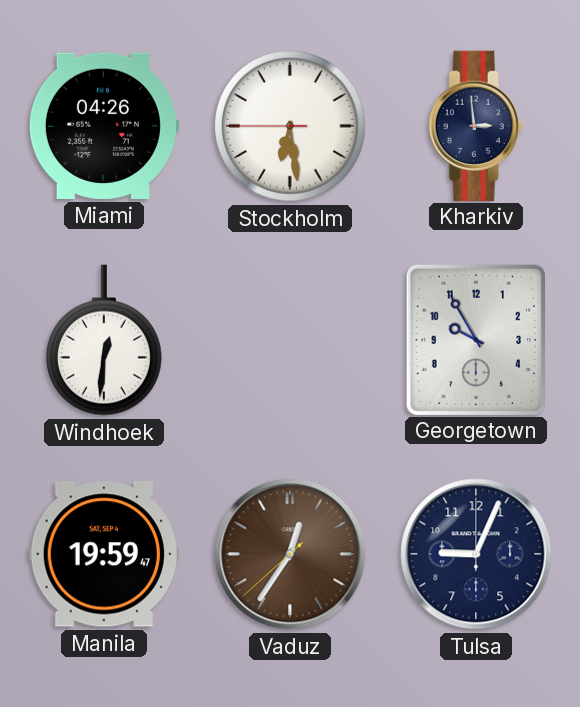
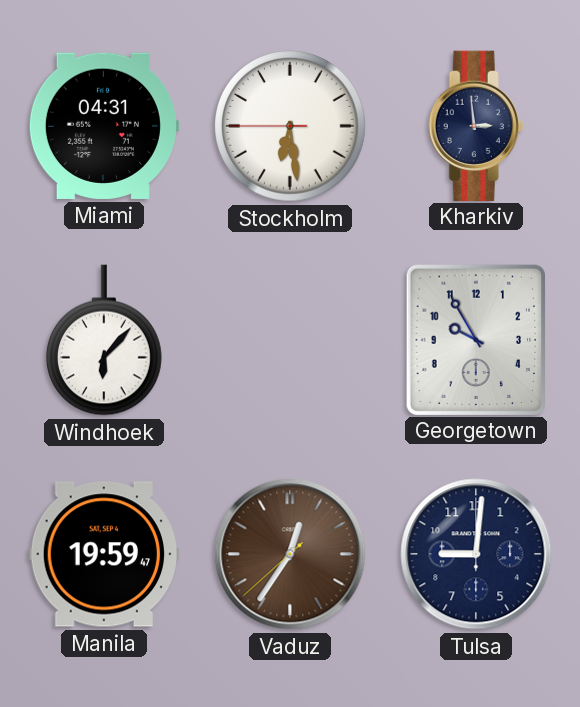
Miami: 04:26 -> 04:31
Windhoek: 12:31 -> 6:07
Tulsa: 9:04 -> 9:01
